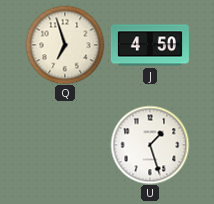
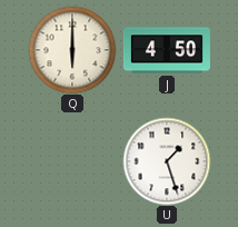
Q: 6:57 -> 6:00
